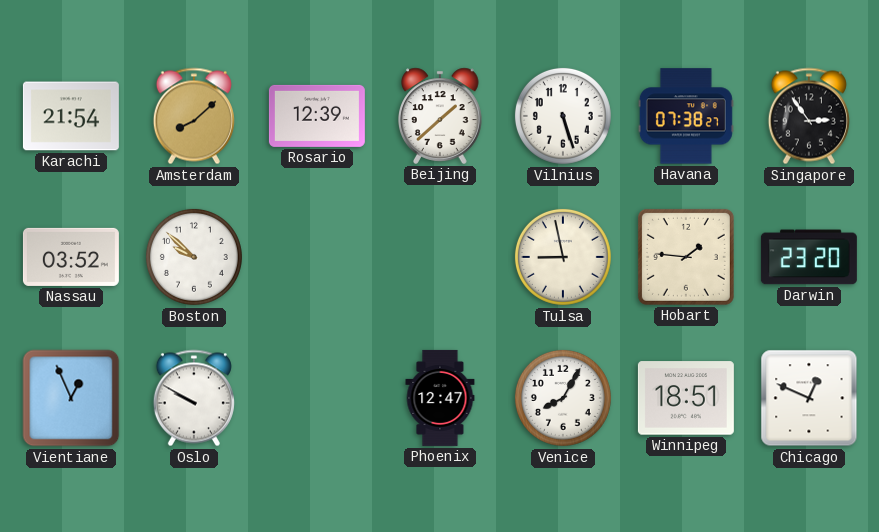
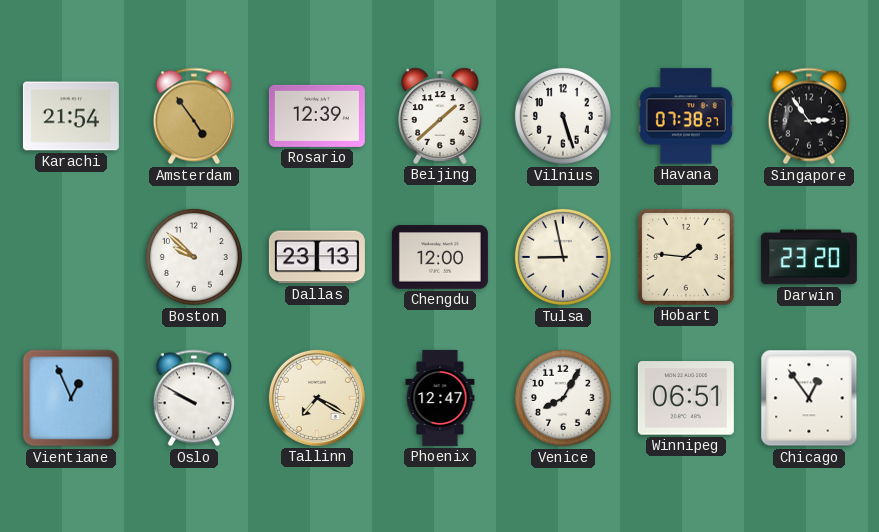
Amsterdam: 8:08 -> 4:54
Nassau: 03:52 -> none
Dallas: none -> 23:13
Chengdu: none -> 12:00
Tallinn: none -> 7:20
Winnipeg: 18:51 -> 06:51
Chicago: 12:49 -> 12:54
